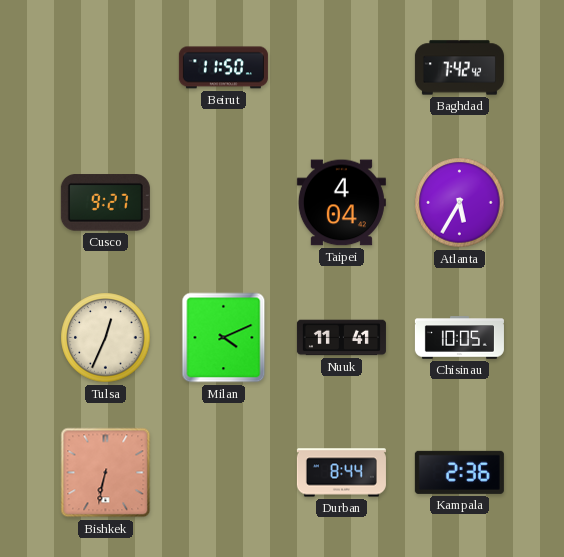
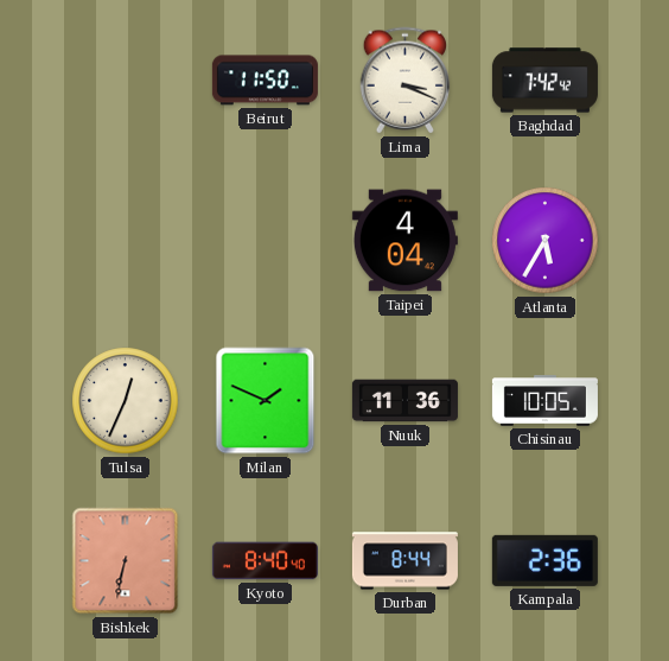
Lima: none -> 3:19
Cusco: 9:27 -> none
Milan: 4:11 -> 1:49
Nuuk: 11:41 -> 11:36
Kyoto: none -> 8:40
